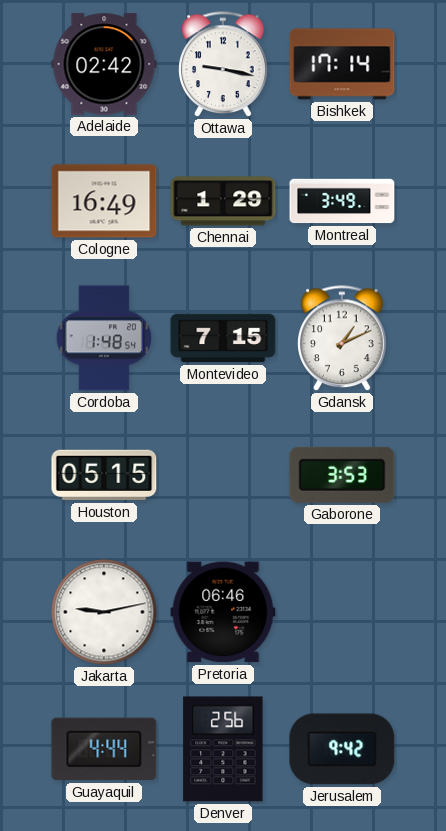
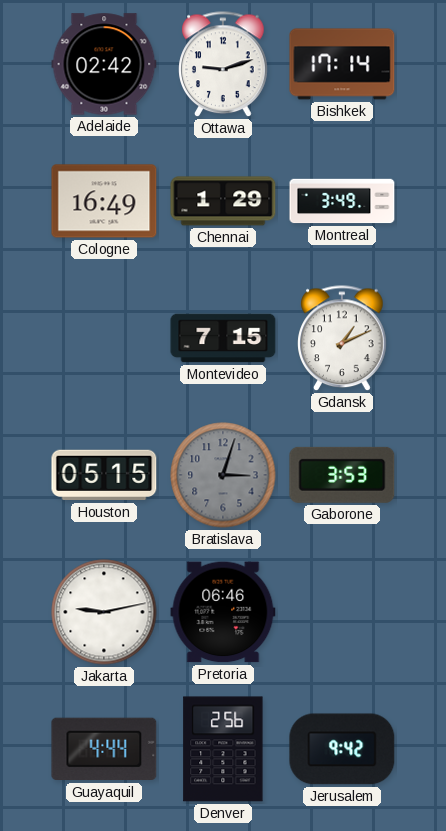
Ottawa: 9:17 -> 9:12
Cordoba: 1:48 -> none
Bratislava: none -> 3:03
